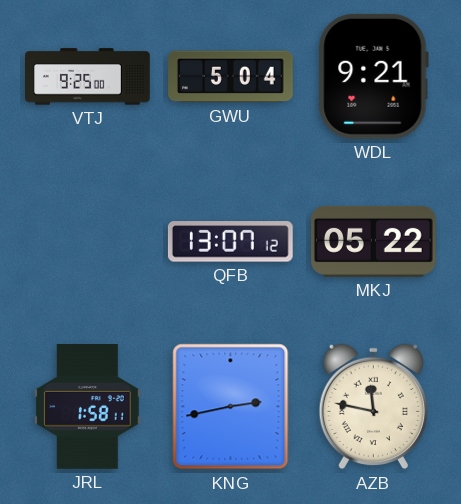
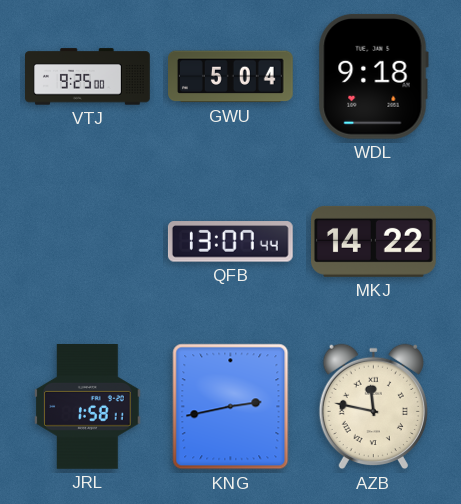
WDL: 9:21 -> 9:18
QFB: 13:07:12 -> 13:07:44
MKJ: 05:22 -> 14:22
